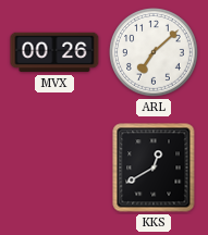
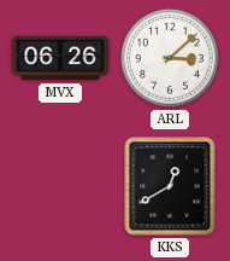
MVX: 00:26 -> 06:26
ARL: 7:08 -> 3:08
